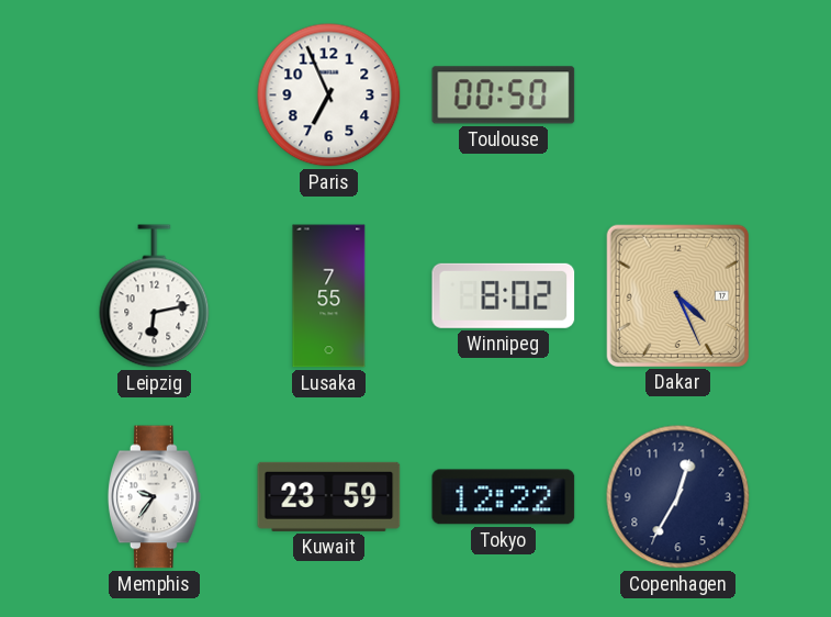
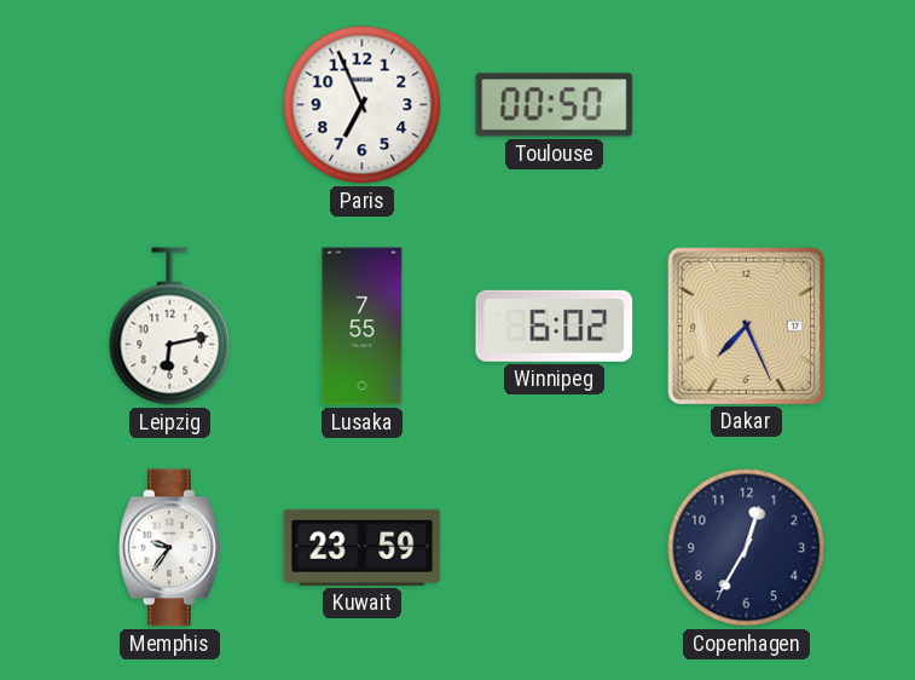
Winnipeg: 8:02 -> 6:02
Dakar: 4:26 -> 7:26
Tokyo: 12:22 -> none
